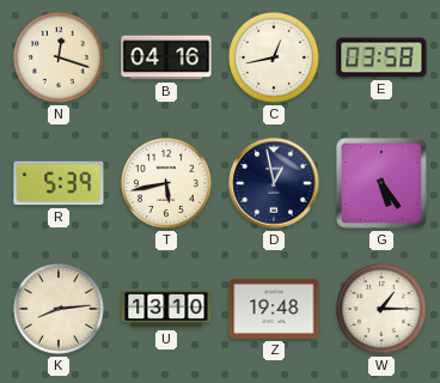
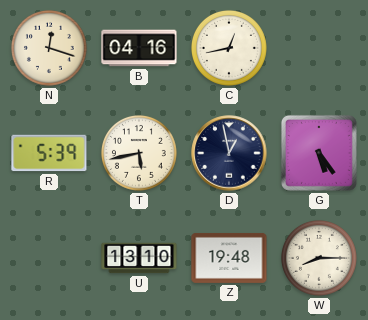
E: 03:58 -> none
K: 8:14 -> none
W: 1:15 -> 8:15
